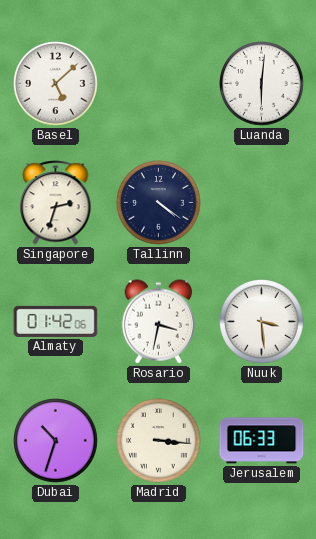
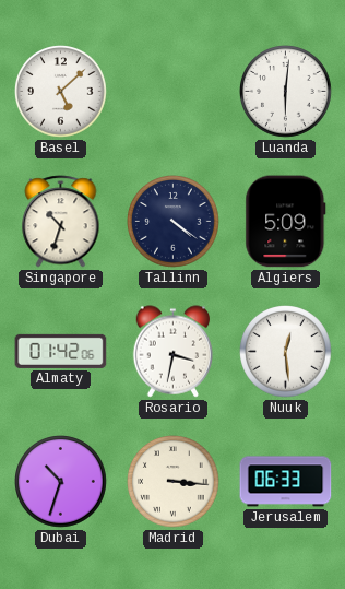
Singapore: 2:33 -> 10:33
Algiers: none -> 5:09
Nuuk: 3:29 -> 12:29
